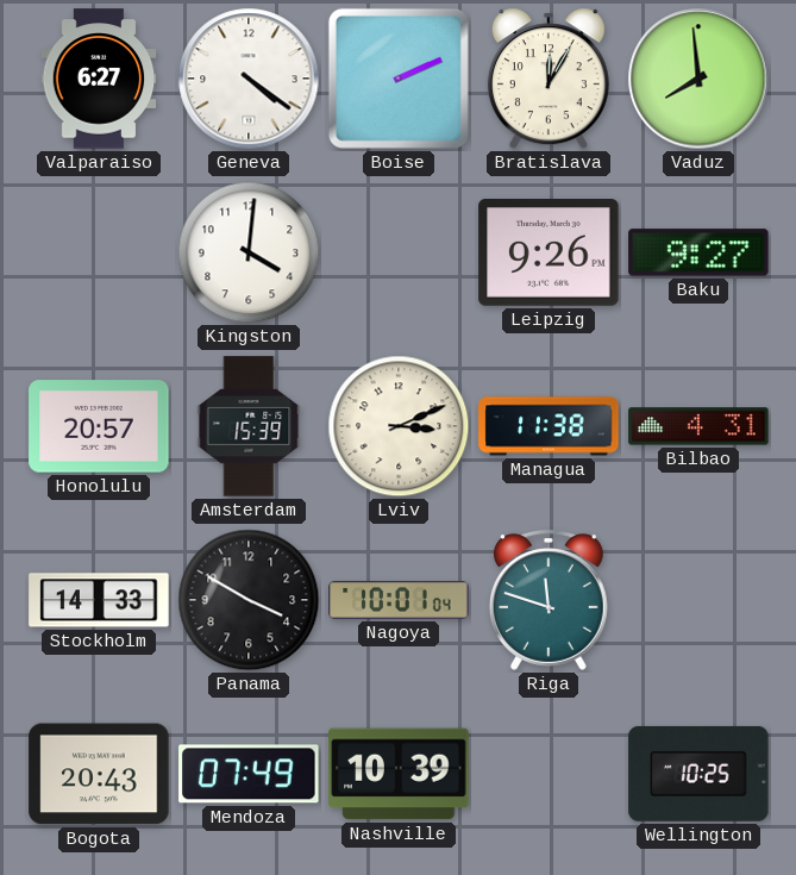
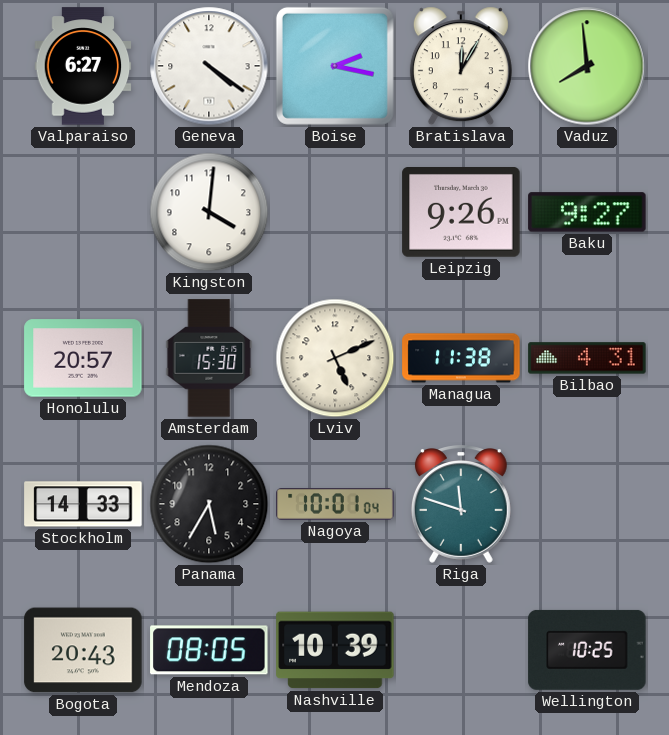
Boise: 2:11 -> 2:17
Amsterdam: 15:39 -> 15:30
Lviv: 3:11 -> 5:11
Panama: 3:50 -> 5:35
Mendoza: 07:49 -> 08:05
